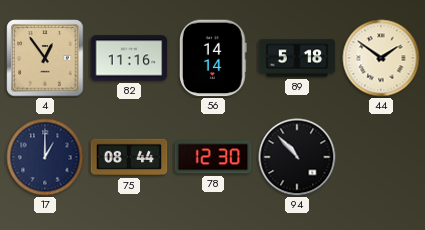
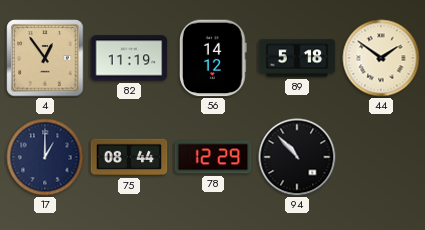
82: 11:16 -> 11:19
56: 14:14 -> 14:12
78: 12:30 -> 12:29
